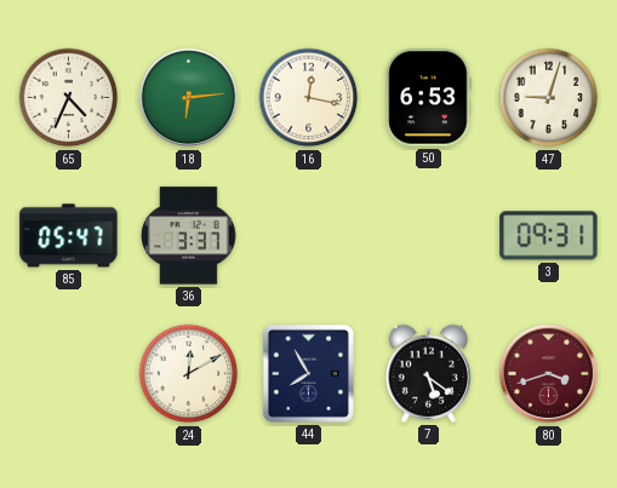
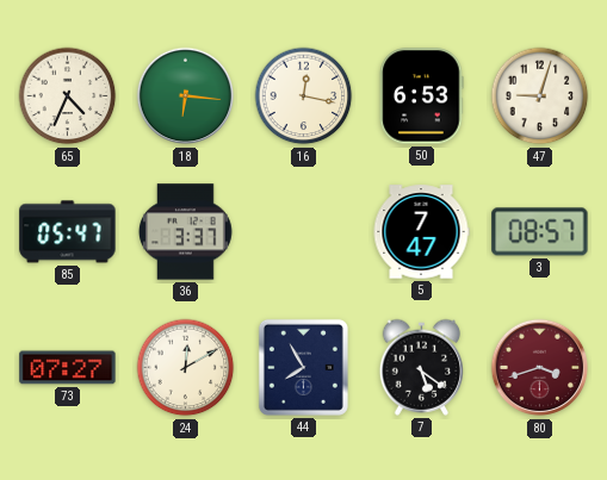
18: 6:14 -> 6:16
5: none -> 7:47
3: 09:31 -> 08:57
73: none -> 07:27
